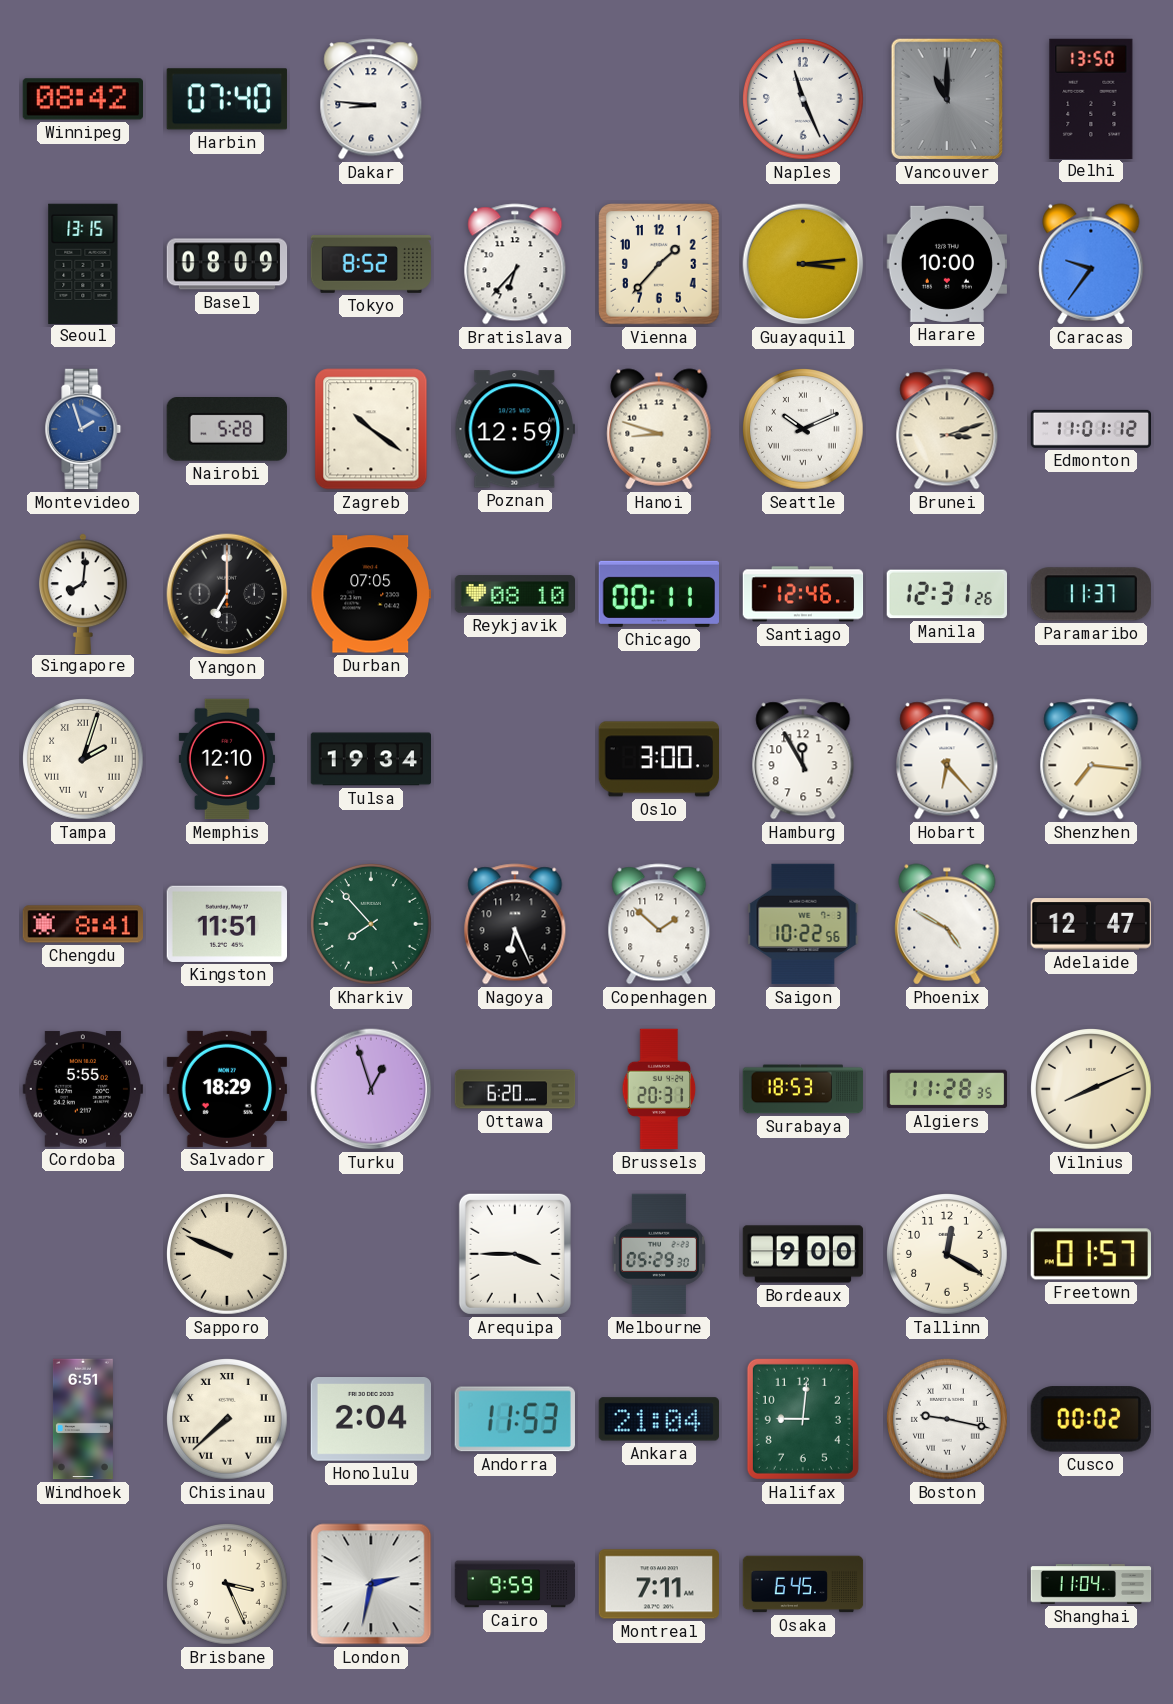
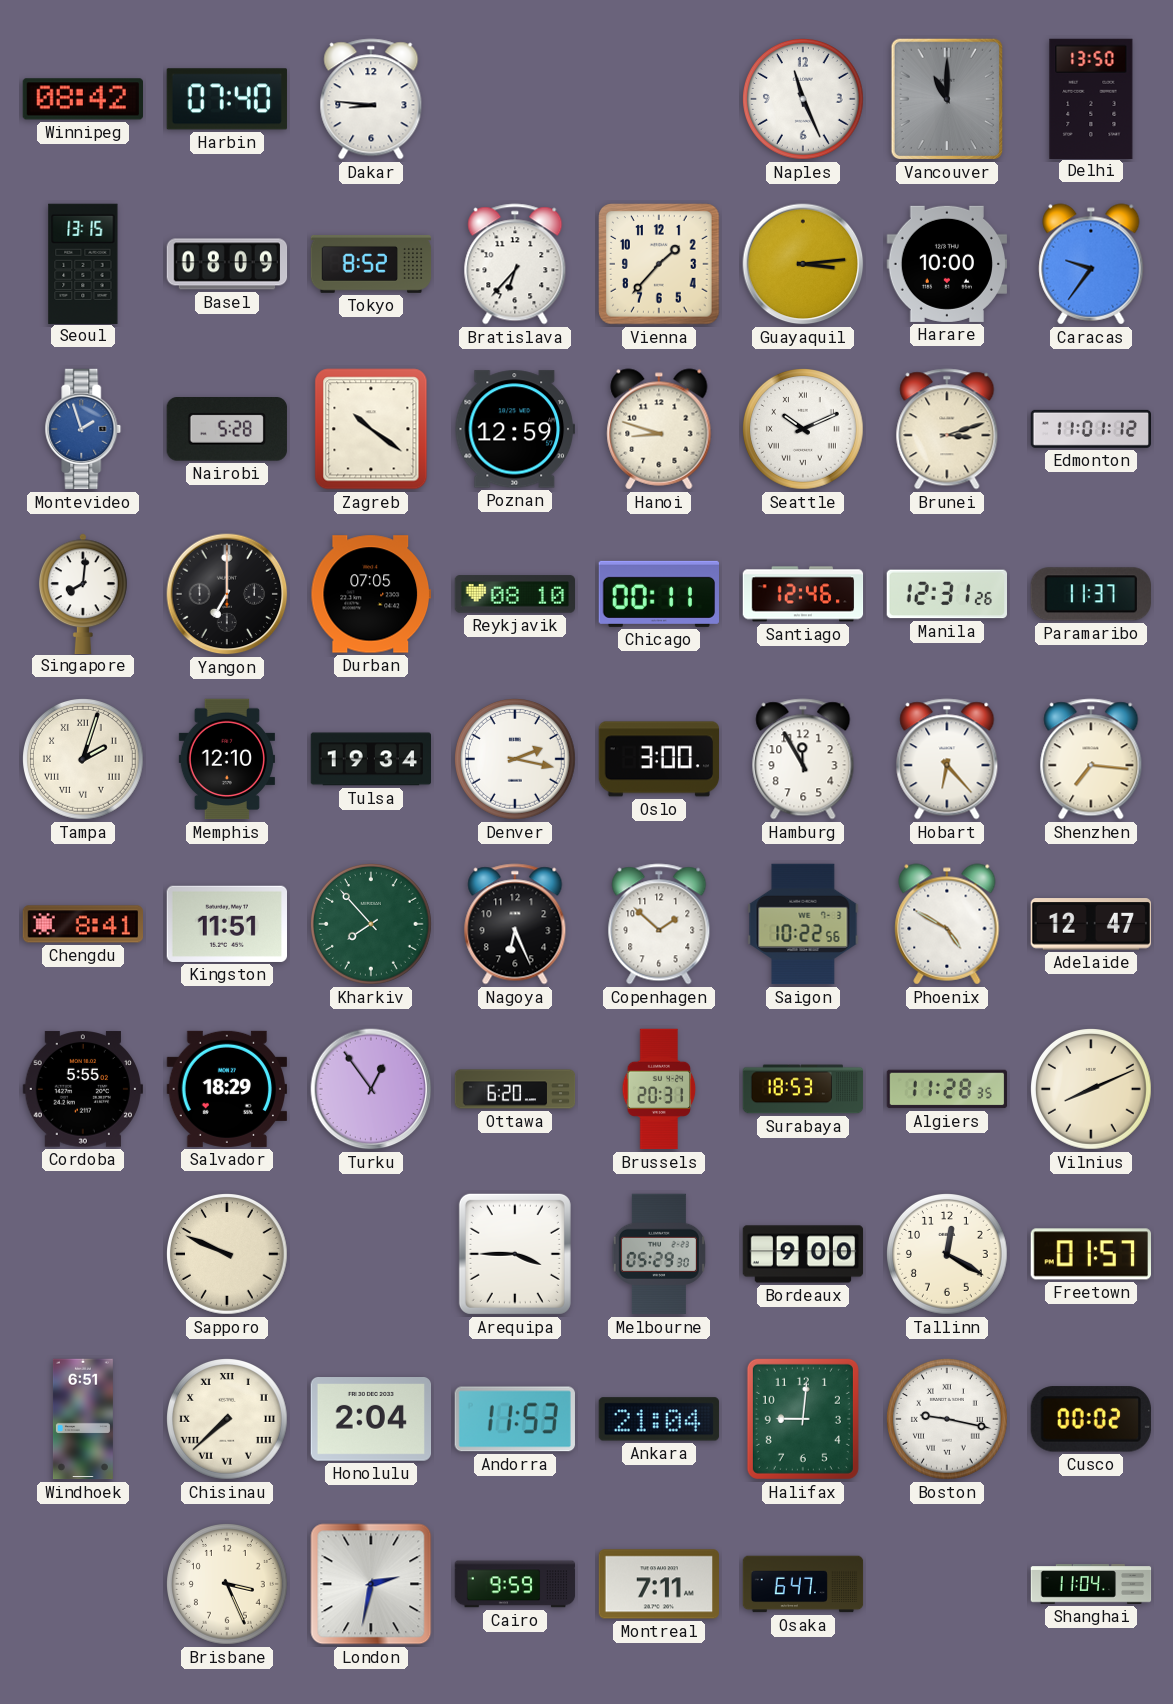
Denver: none -> 2:17
Turku: 12:57 -> 12:54
Osaka: 6:45 -> 6:47
